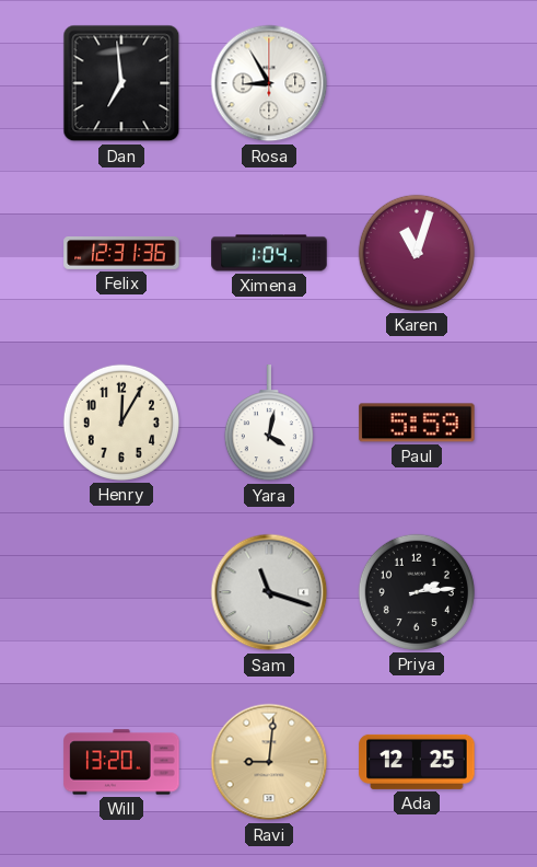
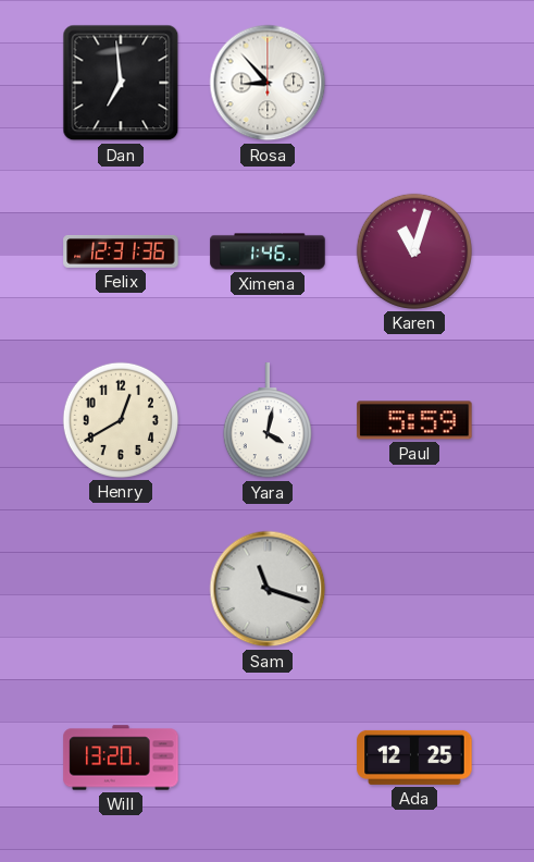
Rosa: 8:55 -> 8:53
Ximena: 1:04 -> 1:46
Henry: 12:05 -> 12:40
Priya: 2:14 -> none
Ravi: 9:01 -> none
